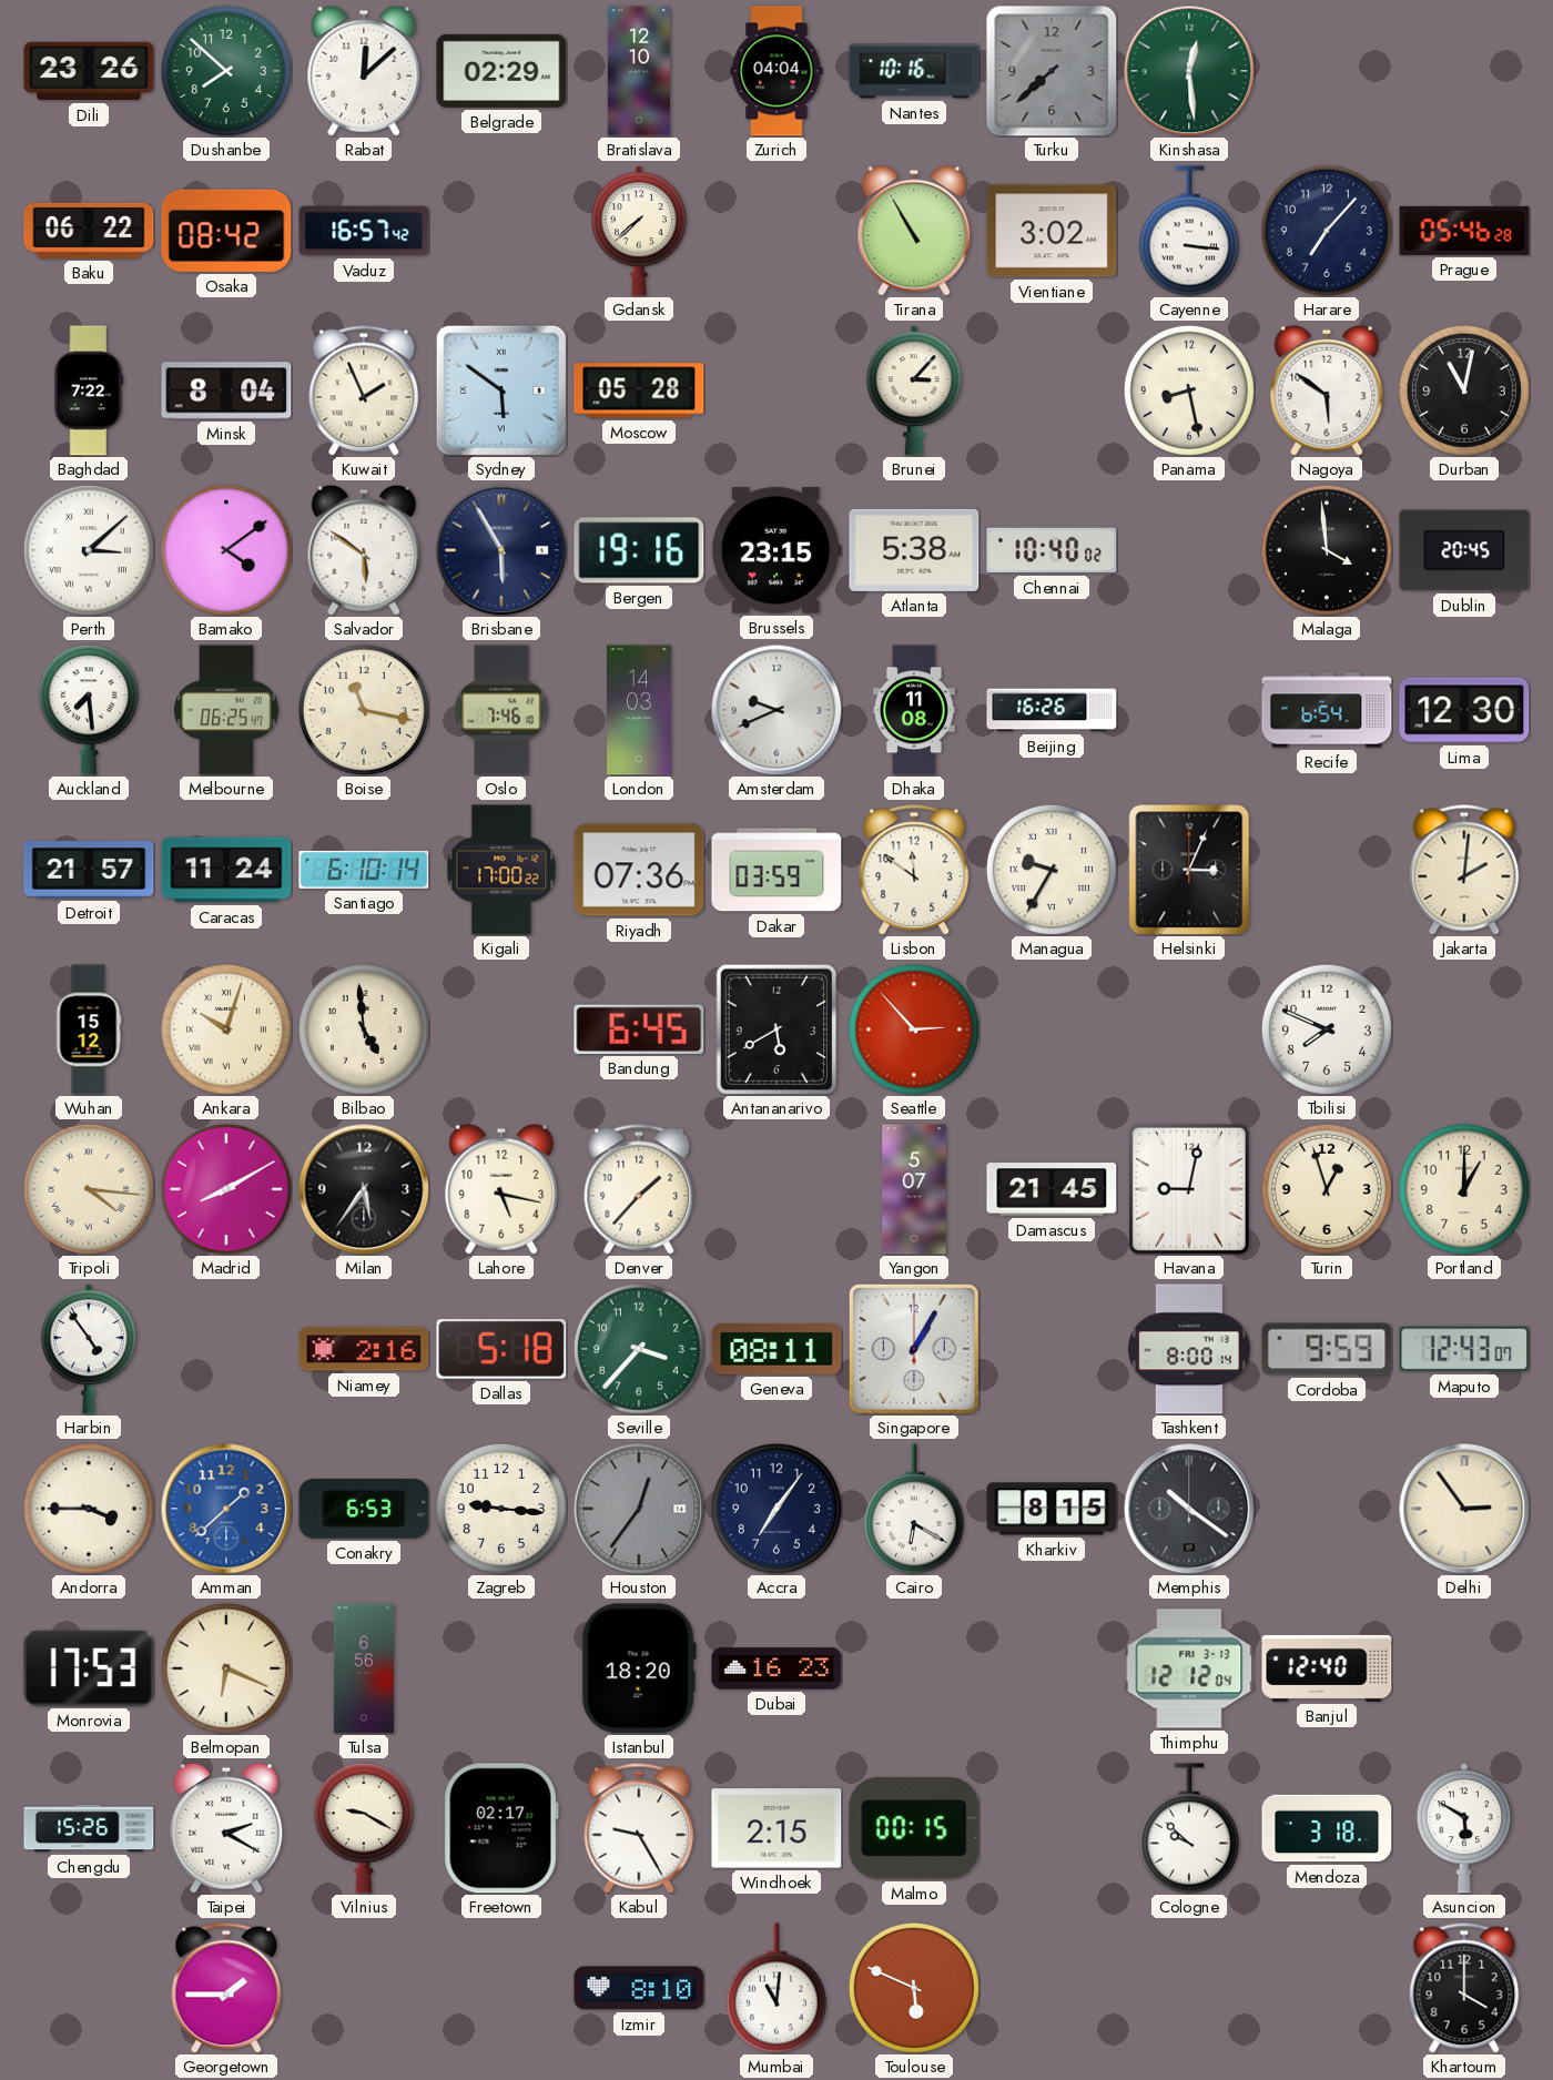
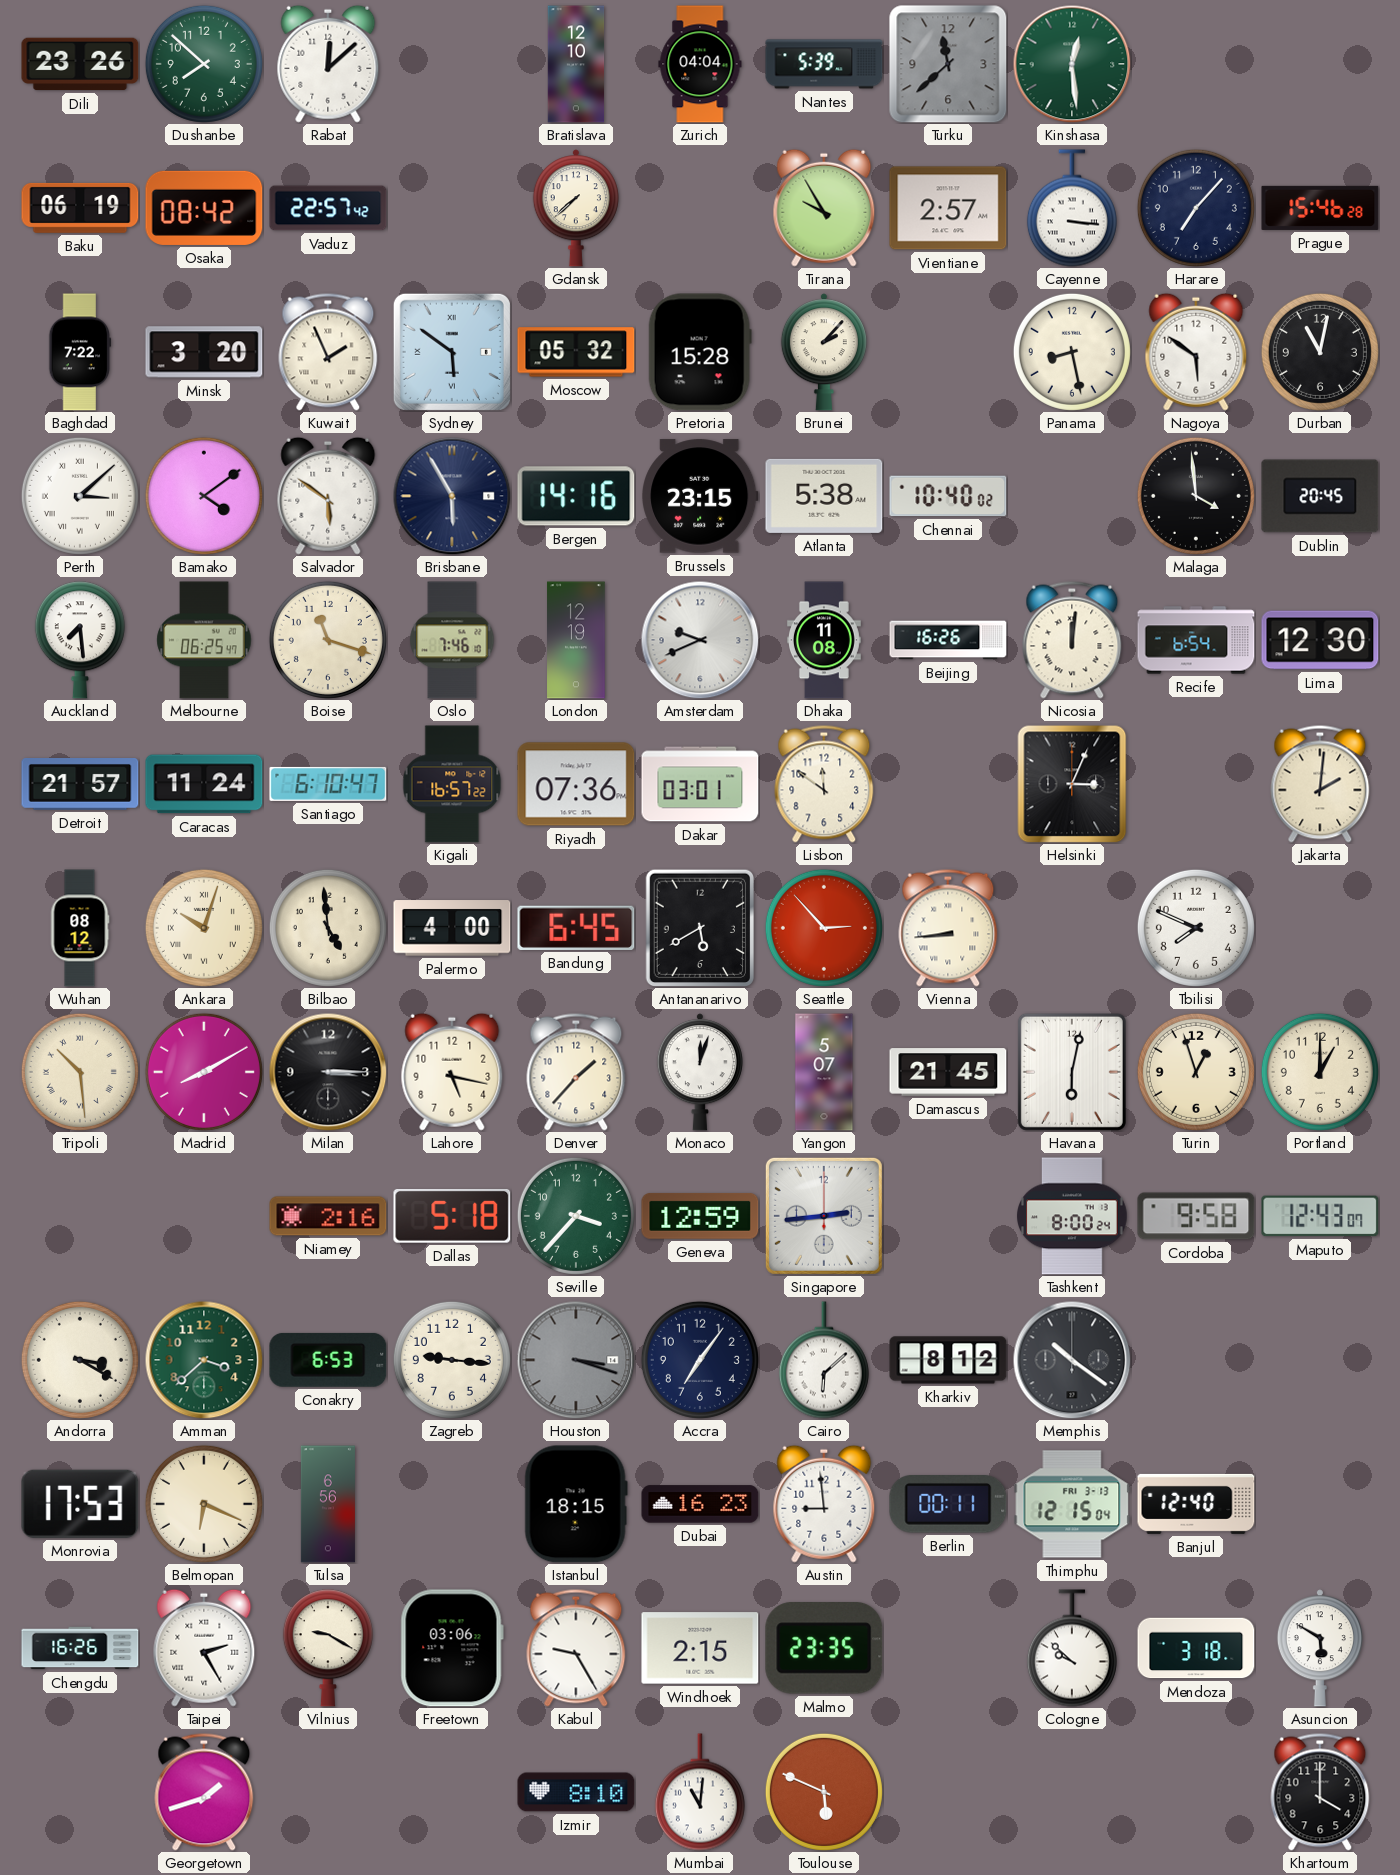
Belgrade: 02:29 -> none
Nantes: 10:16 -> 5:39
Turku: 7:38 -> 11:38
Baku: 06:22 -> 06:19
Vaduz: 16:57 -> 22:57
Tirana: 10:55 -> 9:55
Vientiane: 3:02 -> 2:57
Prague: 05:46 -> 15:46
Minsk: 8:04 -> 3:20
Moscow: 05:28 -> 05:32
Pretoria: none -> 15:28
Brunei: 3:07 -> 2:07
Bergen: 19:16 -> 14:16
Boise: 11:17 -> 11:18
London: 14:03 -> 12:19
Nicosia: none -> 12:01
Santiago: 6:10:14 -> 6:10:47
Kigali: 17:00 -> 16:57
Dakar: 03:59 -> 03:01
Managua: 9:35 -> none
Wuhan: 15:12 -> 08:12
Palermo: none -> 4:00
Vienna: none -> 8:44
Tripoli: 4:16 -> 10:29
Milan: 5:36 -> 3:15
Monaco: none -> 12:03
Havana: 9:02 -> 6:02
Harbin: 4:54 -> none
Geneva: 08:11 -> 12:59
Singapore: 1:05 -> 2:44
Tashkent: 8:00:14 -> 8:00:24
Cordoba: 9:59 -> 9:58
Andorra: 3:45 -> 3:20
Amman: 1:38 -> 3:38
Amman dial: blue -> green
Houston: 12:36 -> 3:18
Cairo: 6:20 -> 6:08
Kharkiv: 8:15 -> 8:12
Delhi: 2:54 -> none
Istanbul: 18:20 -> 18:15
Austin: none -> 8:59
Berlin: none -> 00:11
Thimphu: 12:12 -> 12:15
Chengdu: 15:26 -> 16:26
Taipei: 2:20 -> 2:25
Freetown: 02:17 -> 03:06
Malmo: 00:15 -> 23:35
Georgetown: 1:45 -> 1:42
